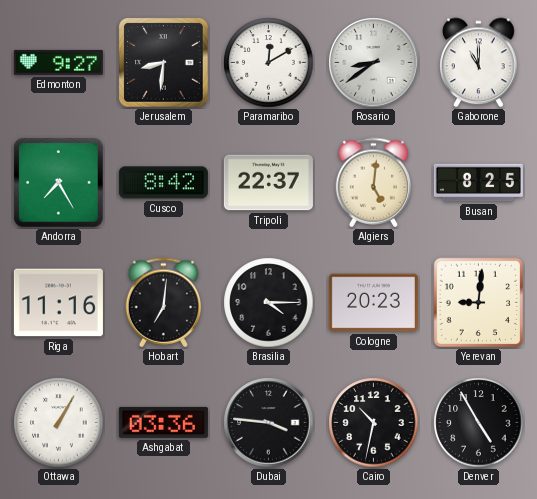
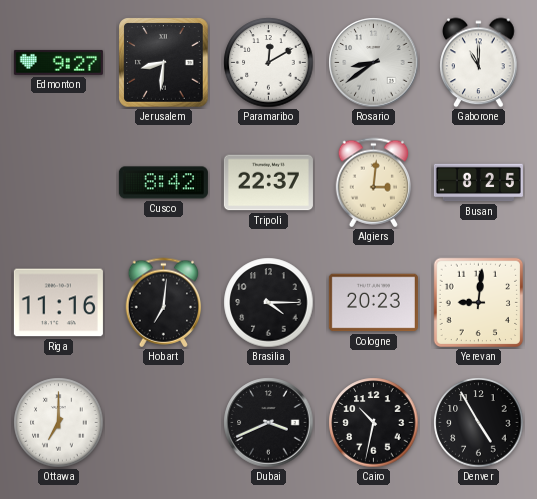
Andorra: 7:25 -> none
Algiers: 5:01 -> 3:01
Ottawa: 1:05 -> 7:00
Ashgabat: 03:36 -> none
Dubai: 3:46 -> 3:41
